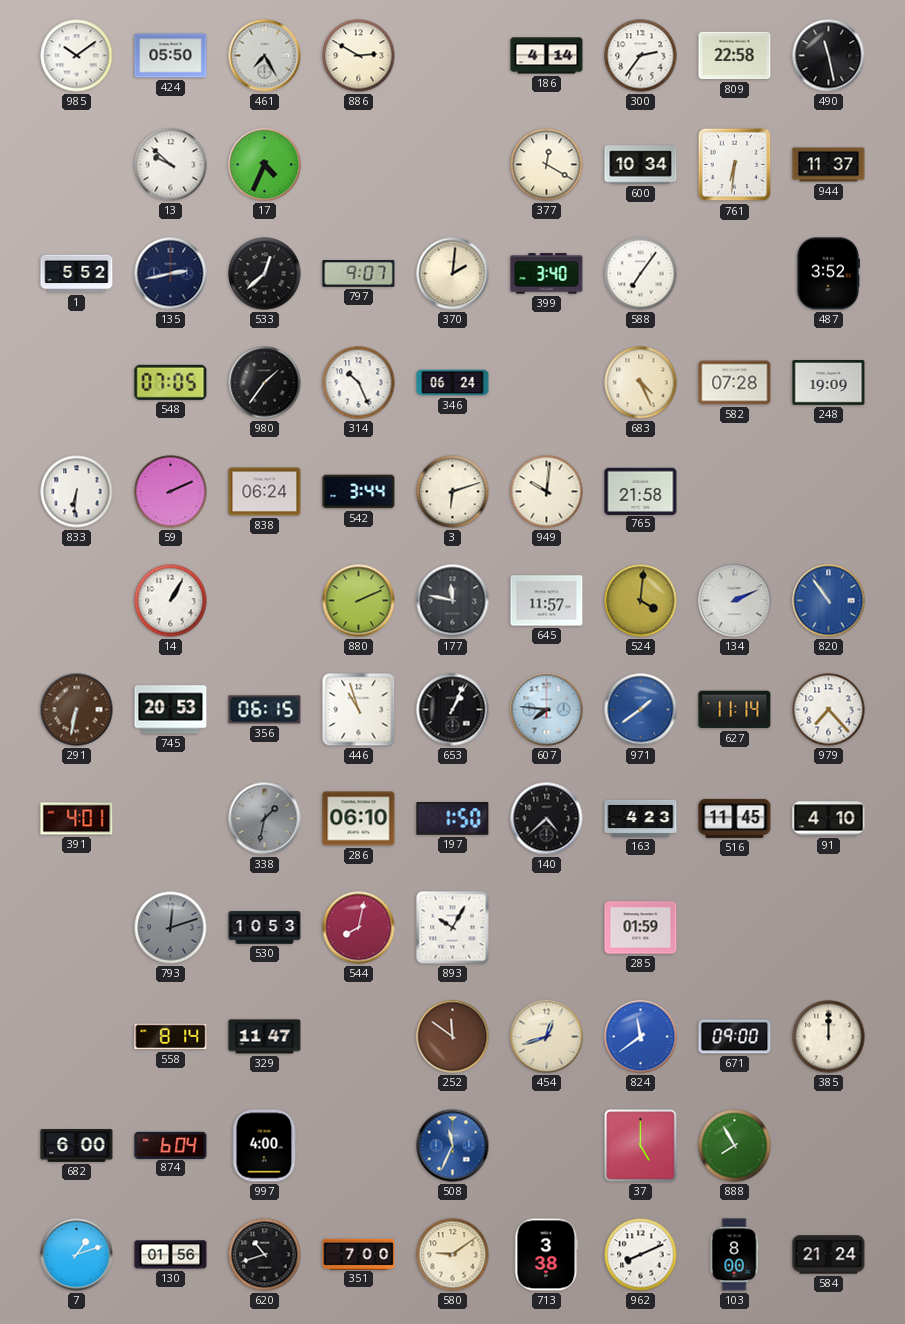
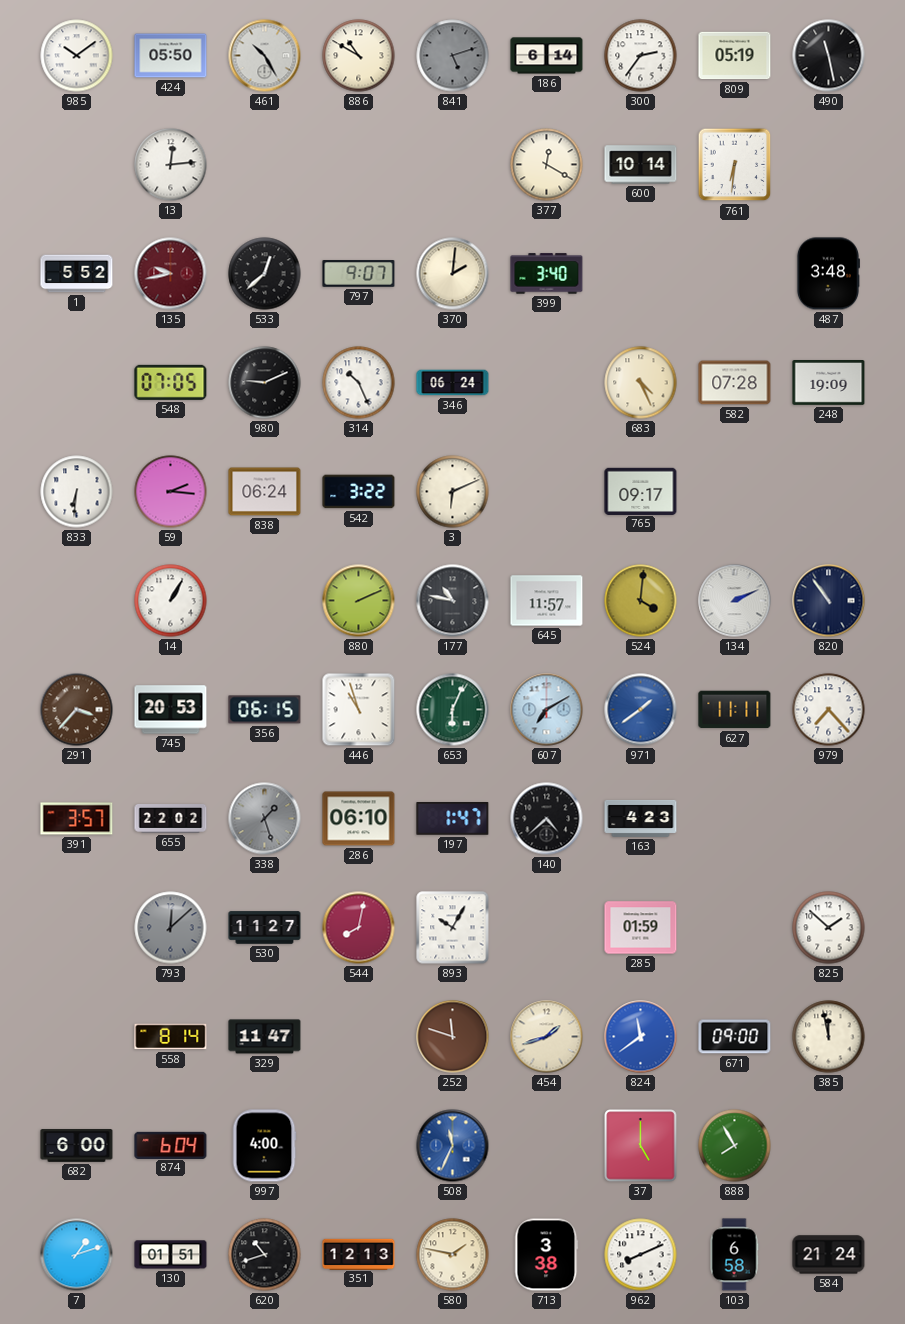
461: 7:25 -> 10:25
886: 2:50 -> 10:50
841: none -> 5:12
186: 4:14 -> 6:14
809: 22:58 -> 05:19
13: 9:52 -> 12:14
17: 4:34 -> none
600: 10:34 -> 10:14
944: 11:37 -> none
135: 2:43 -> 9:43
135 dial: navy -> burgundy
588: 7:06 -> none
487: 3:52 -> 3:48
980: 1:36 -> 9:11
59: 2:11 -> 2:16
542: 3:44 -> 3:22
3: 6:12 -> 6:11
949: 10:01 -> none
765: 21:58 -> 09:17
177: 11:47 -> 10:47
820 dial: blue -> navy
291: 6:32 -> 3:37
653: 1:04 -> 6:04
653 dial: black -> green
607: 7:46 -> 7:10
627: 11:14 -> 11:11
391: 4:01 -> 3:57
655: none -> 22:02
338: 1:32 -> 1:27
197: 1:50 -> 1:47
516: 11:45 -> none
91: 4:10 -> none
793: 12:12 -> 12:08
530: 10:53 -> 11:27
825: none -> 1:52
252: 11:51 -> 11:48
454: 12:42 -> 1:42
385: 12:00 -> 11:58
130: 01:56 -> 01:51
351: 7:00 -> 12:13
580: 9:09 -> 1:47
103: 8:00 -> 6:58
